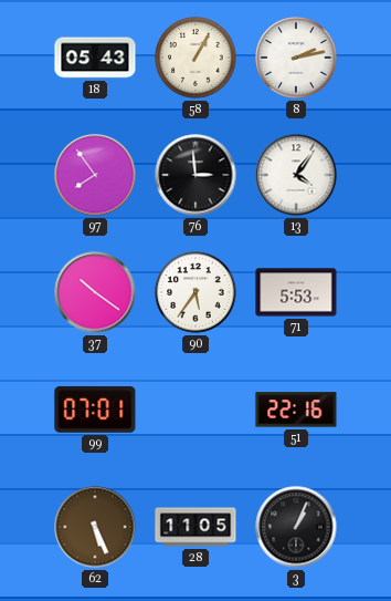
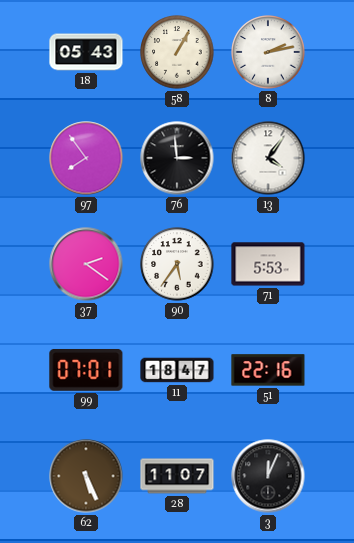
37: 10:21 -> 2:21
11: none -> 18:47
28: 11:05 -> 11:07
3: 1:04 -> 12:04
